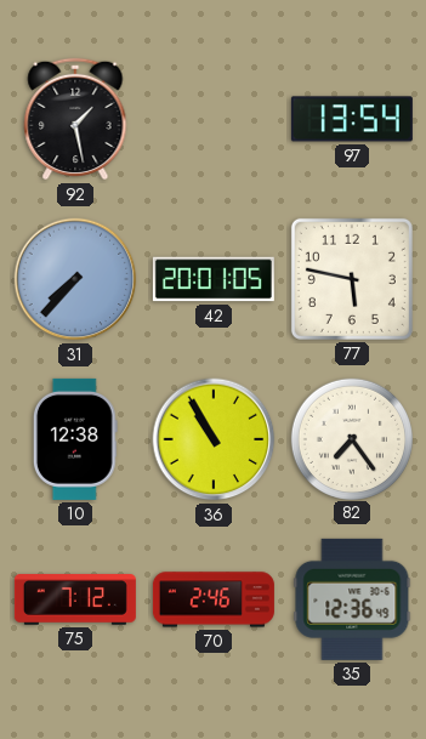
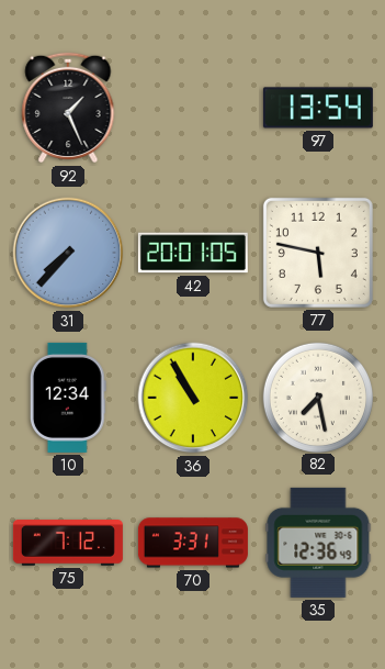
92: 1:28 -> 1:26
10: 12:38 -> 12:34
82: 7:24 -> 7:28
70: 2:46 -> 3:31
